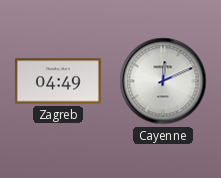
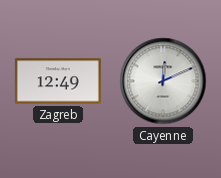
Zagreb: 04:49 -> 12:49
